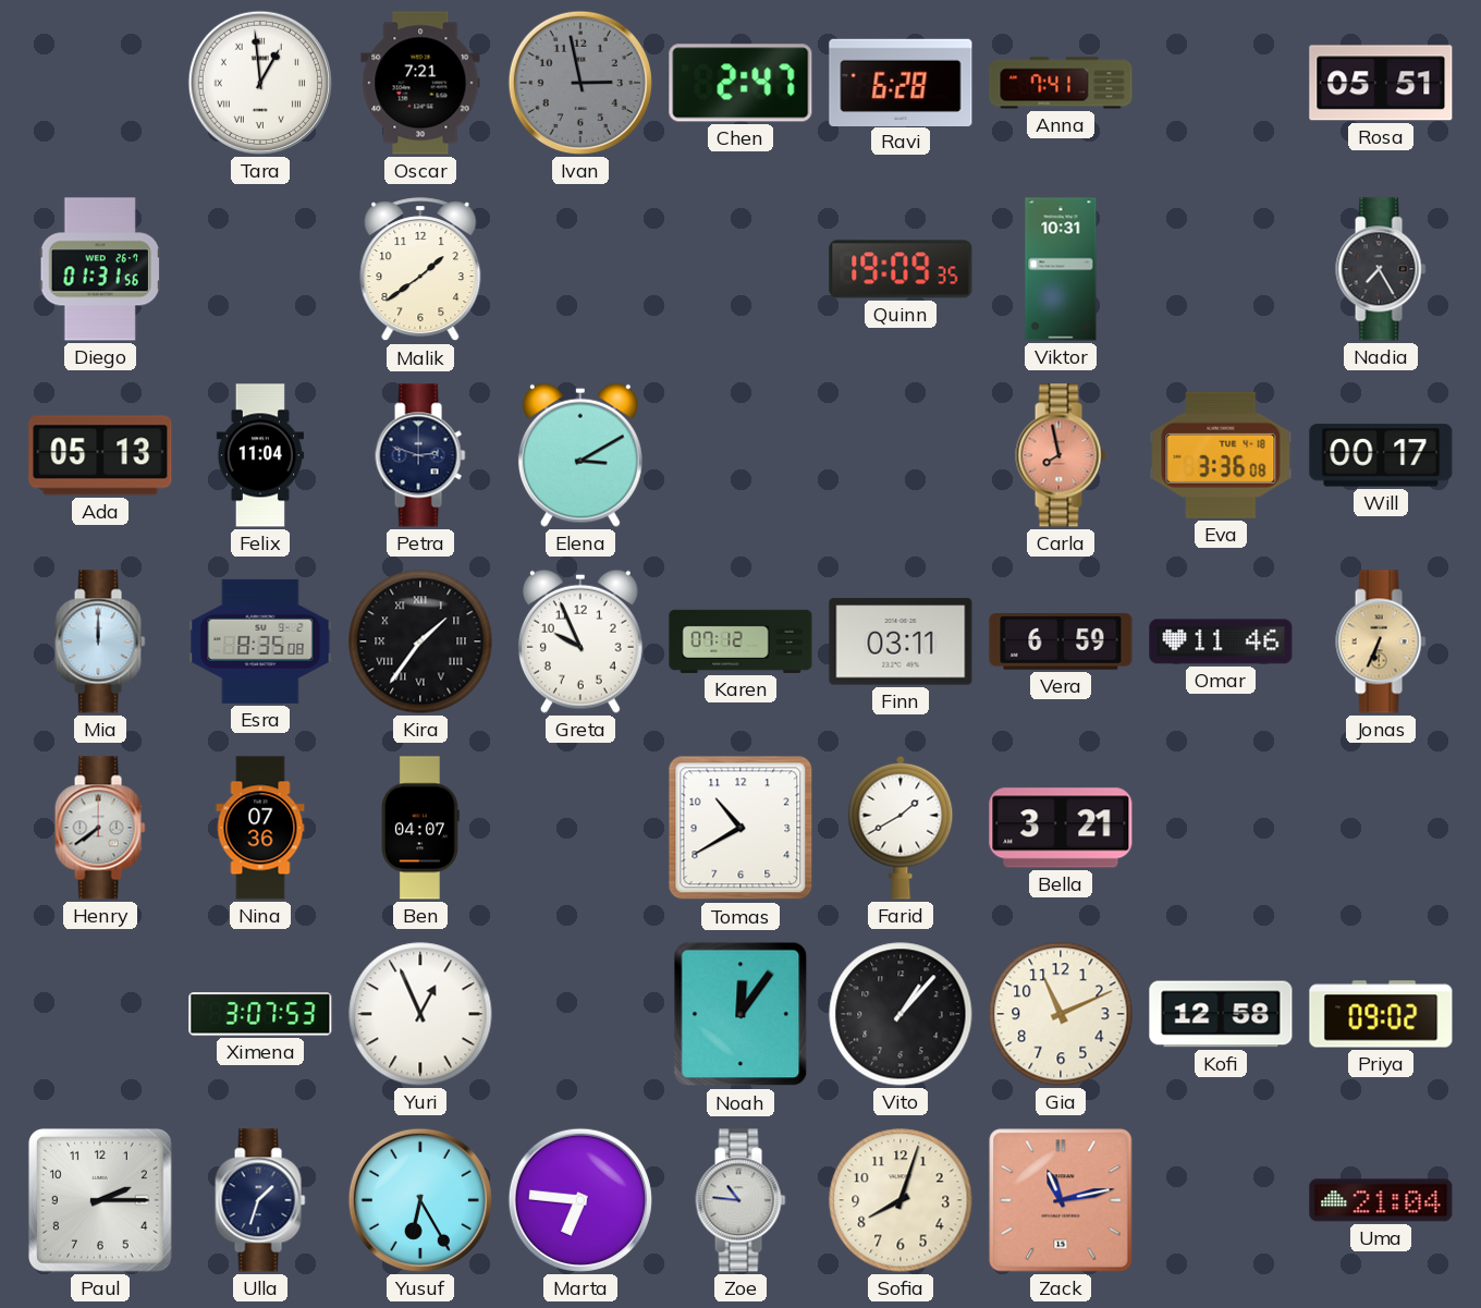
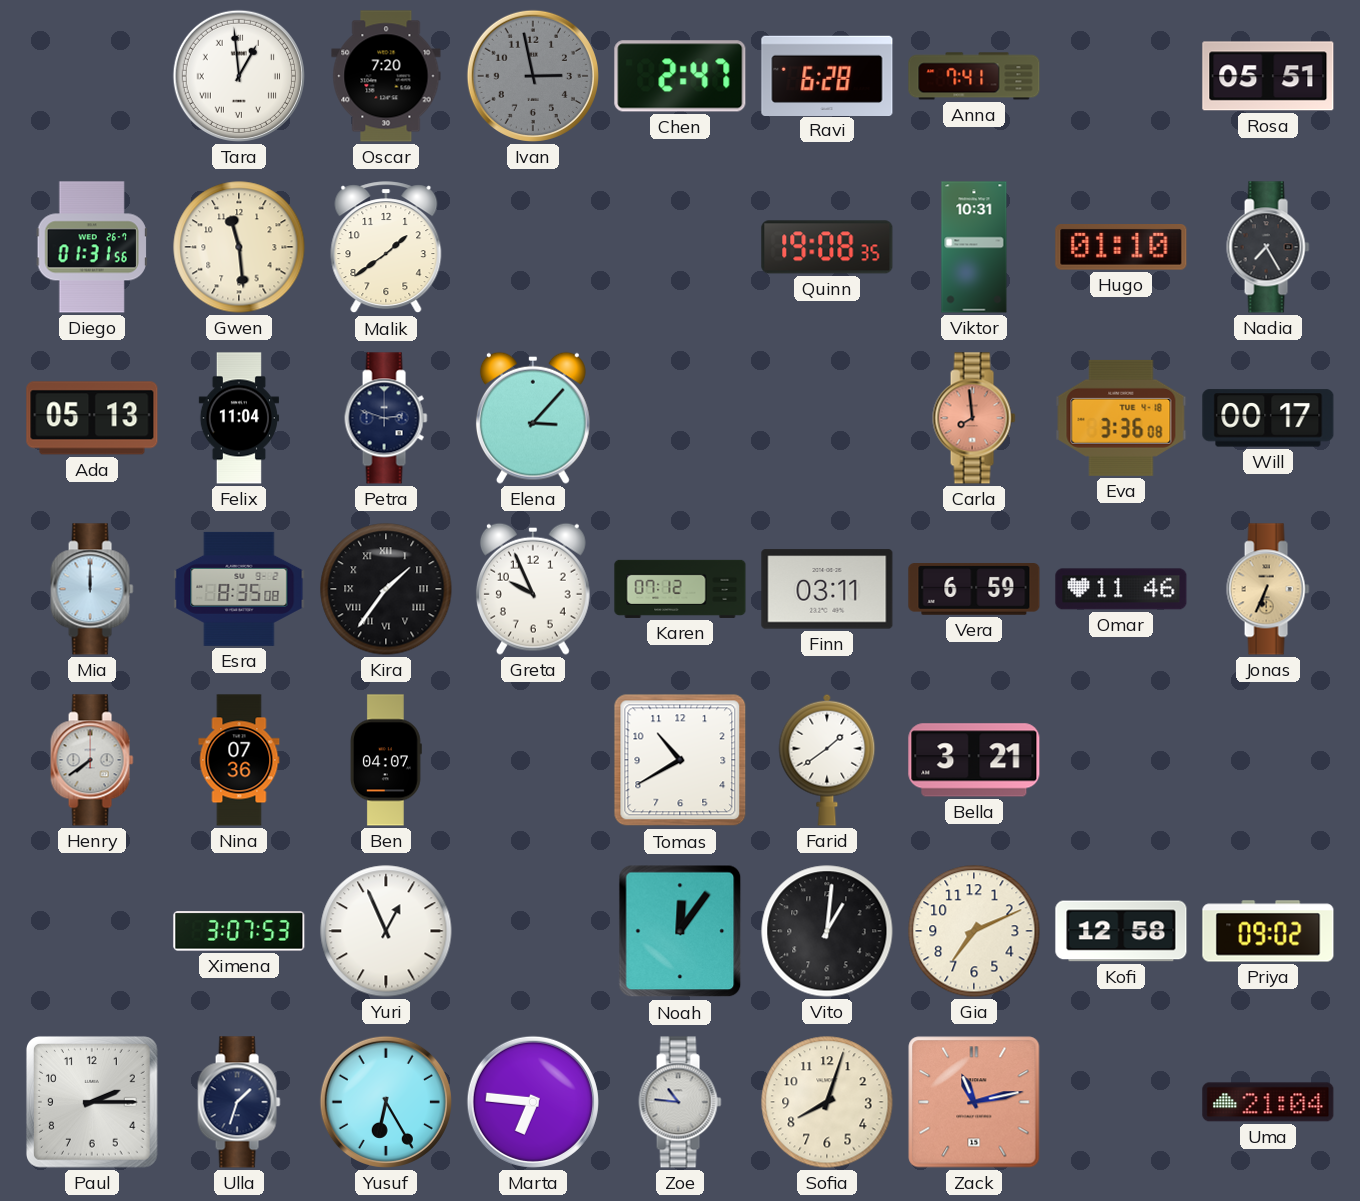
Oscar: 7:21 -> 7:20
Gwen: none -> 11:29
Quinn: 19:09 -> 19:08
Hugo: none -> 01:10
Elena: 3:10 -> 3:07
Carla: 7:58 -> 7:59
Farid: 1:40 -> 1:39
Vito: 1:07 -> 1:01
Gia: 11:11 -> 7:11
